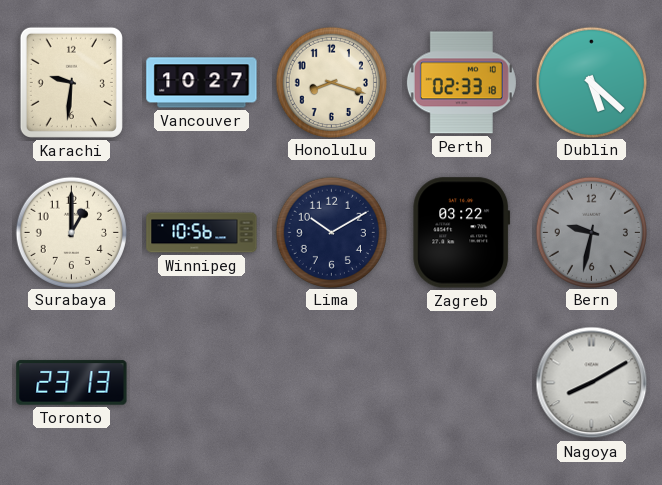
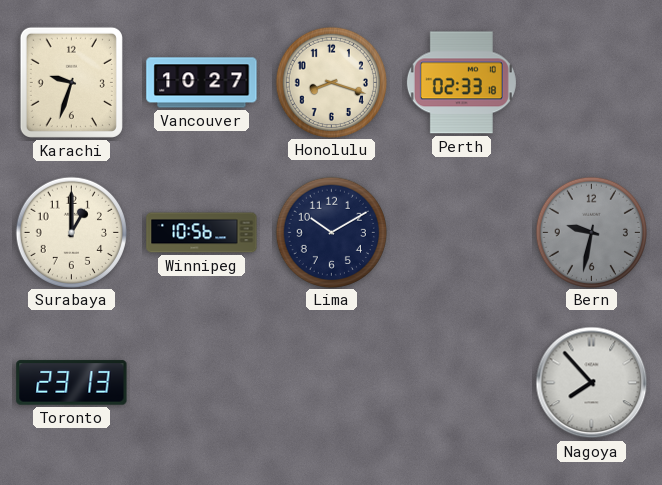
Karachi: 9:31 -> 9:33
Dublin: 5:22 -> none
Zagreb: 03:22 -> none
Nagoya: 8:10 -> 7:53
